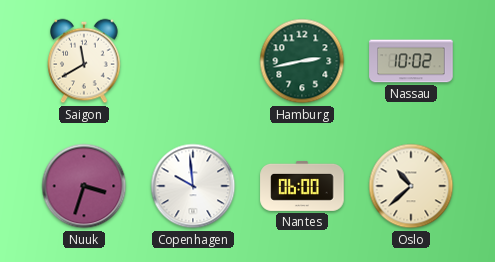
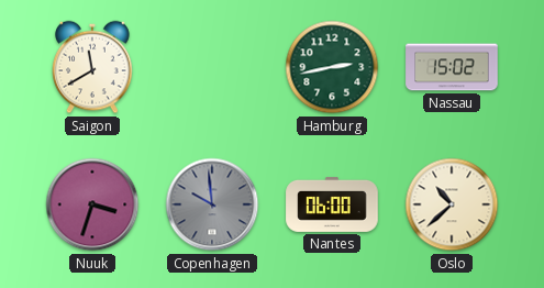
Nassau: 10:02 -> 15:02
Copenhagen dial: white -> grey
